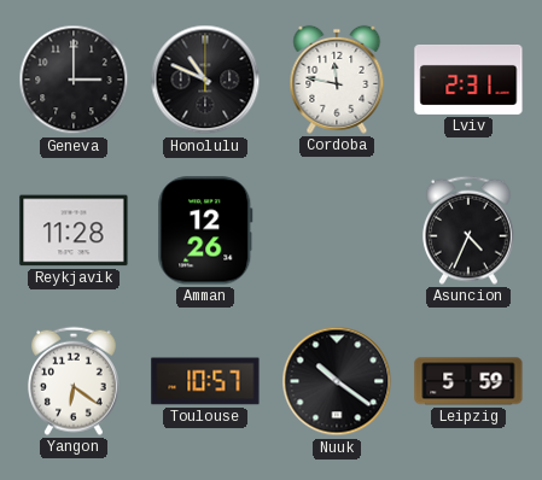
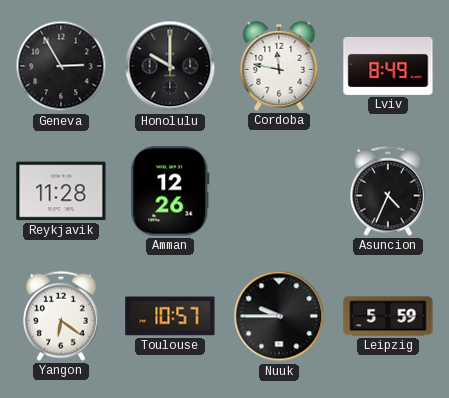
Geneva: 3:00 -> 2:55
Honolulu: 10:49 -> 10:00
Lviv: 2:31 -> 8:49
Nuuk: 10:21 -> 9:45
